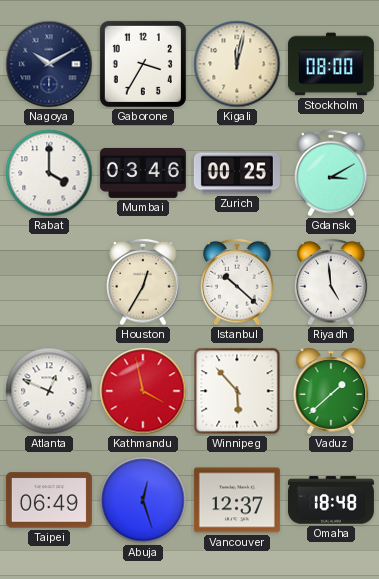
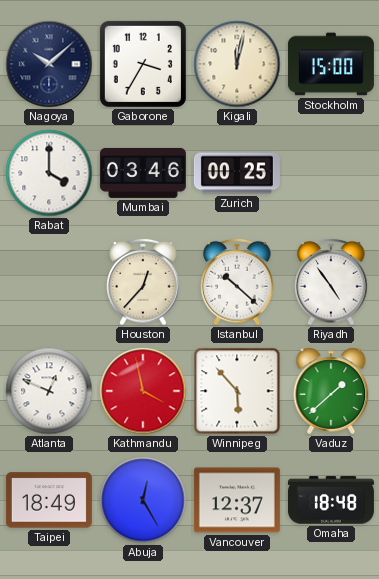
Nagoya: 10:10 -> 10:08
Stockholm: 08:00 -> 15:00
Gdansk: 3:10 -> none
Houston: 12:35 -> 12:37
Riyadh: 4:59 -> 4:54
Taipei: 06:49 -> 18:49
Abuja: 12:27 -> 12:25
